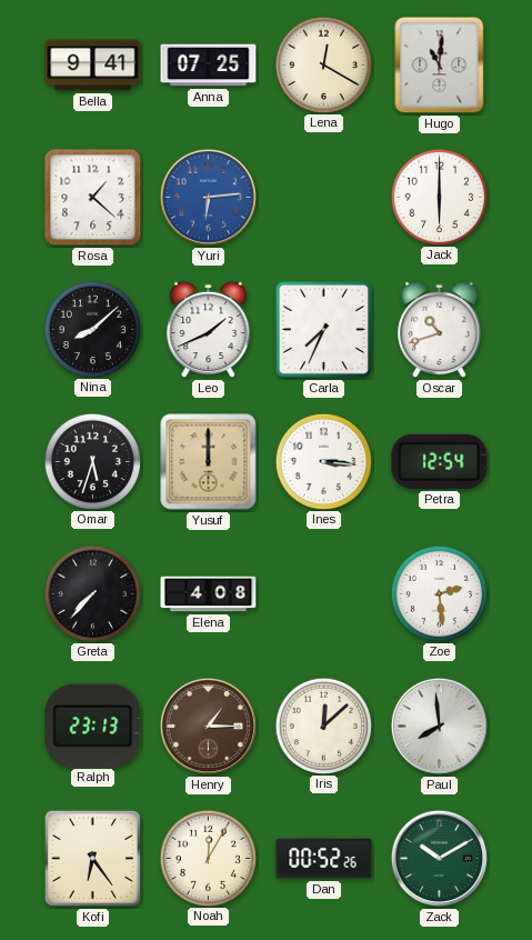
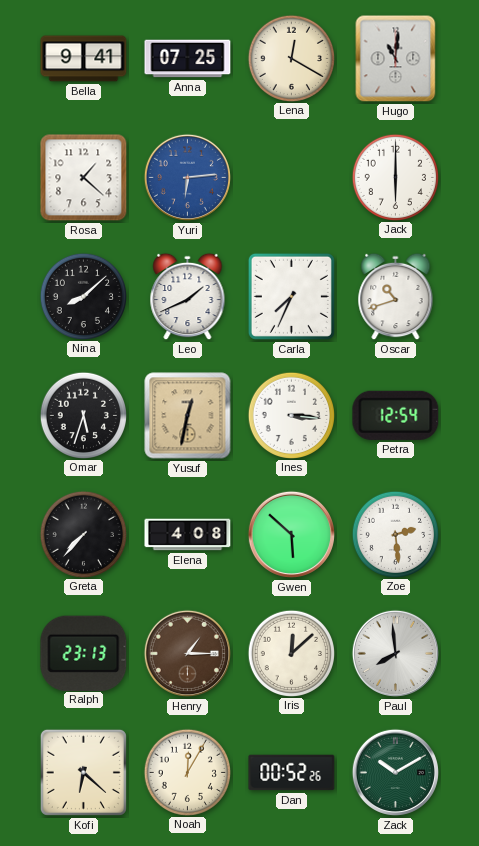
Yusuf: 12:00 -> 12:32
Gwen: none -> 5:52
Kofi: 6:24 -> 6:22
